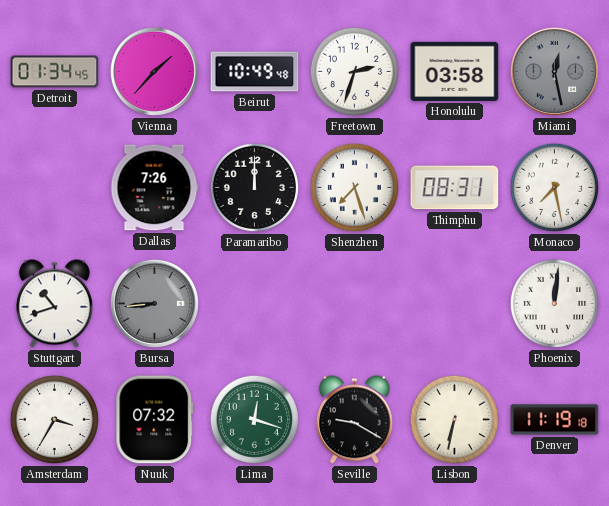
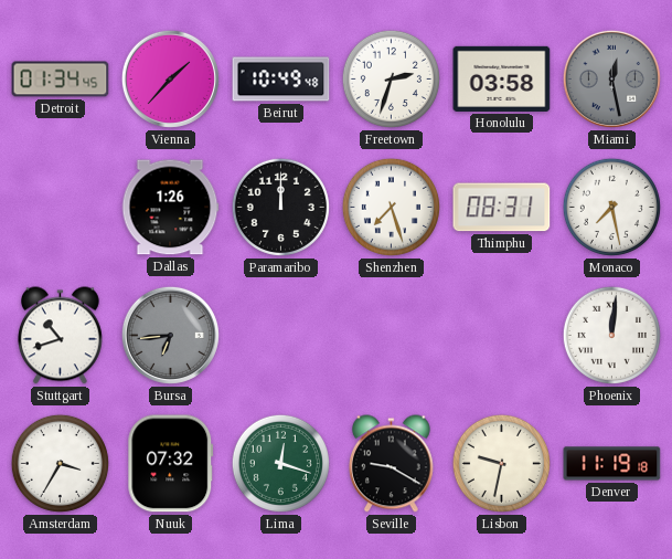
Dallas: 7:26 -> 1:26
Bursa: 8:44 -> 6:44
Lisbon: 6:32 -> 9:32
